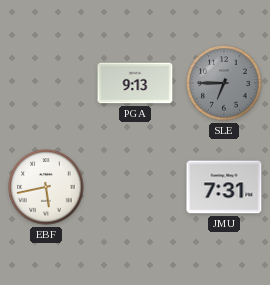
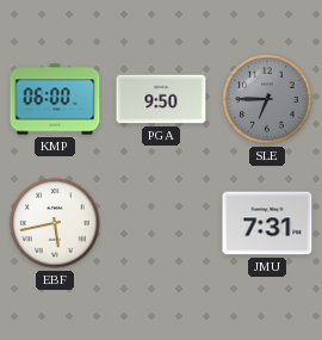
KMP: none -> 06:00
PGA: 9:13 -> 9:50
